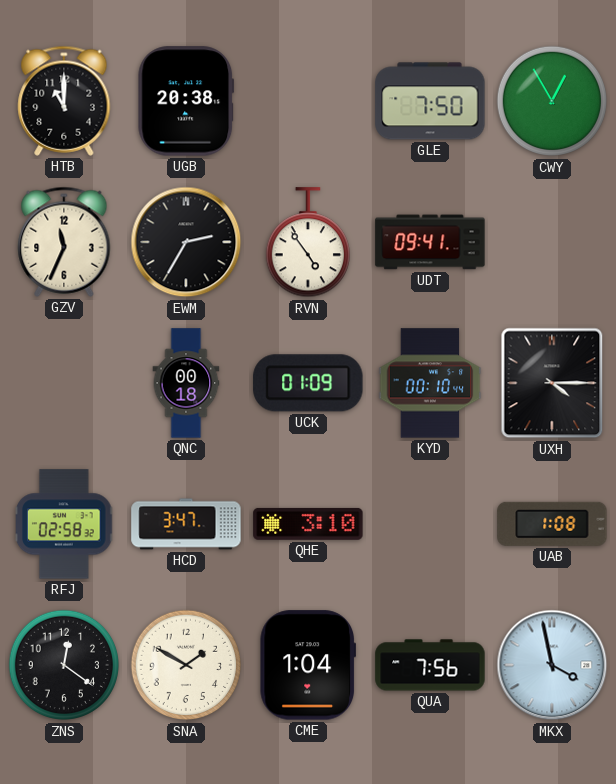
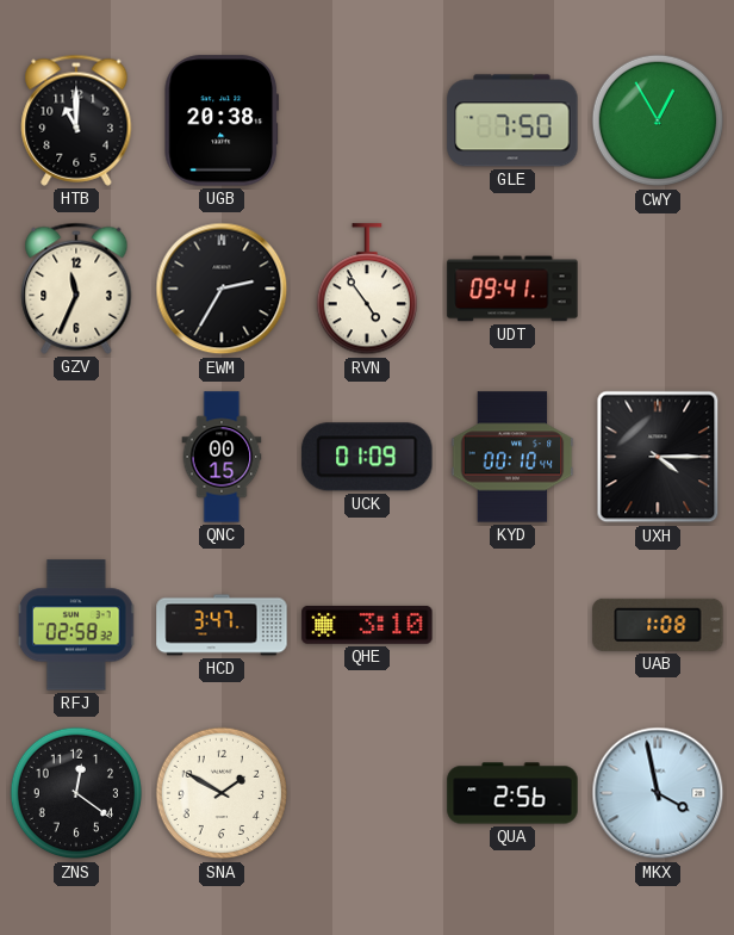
QNC: 00:18 -> 00:15
CME: 1:04 -> none
QUA: 7:56 -> 2:56
